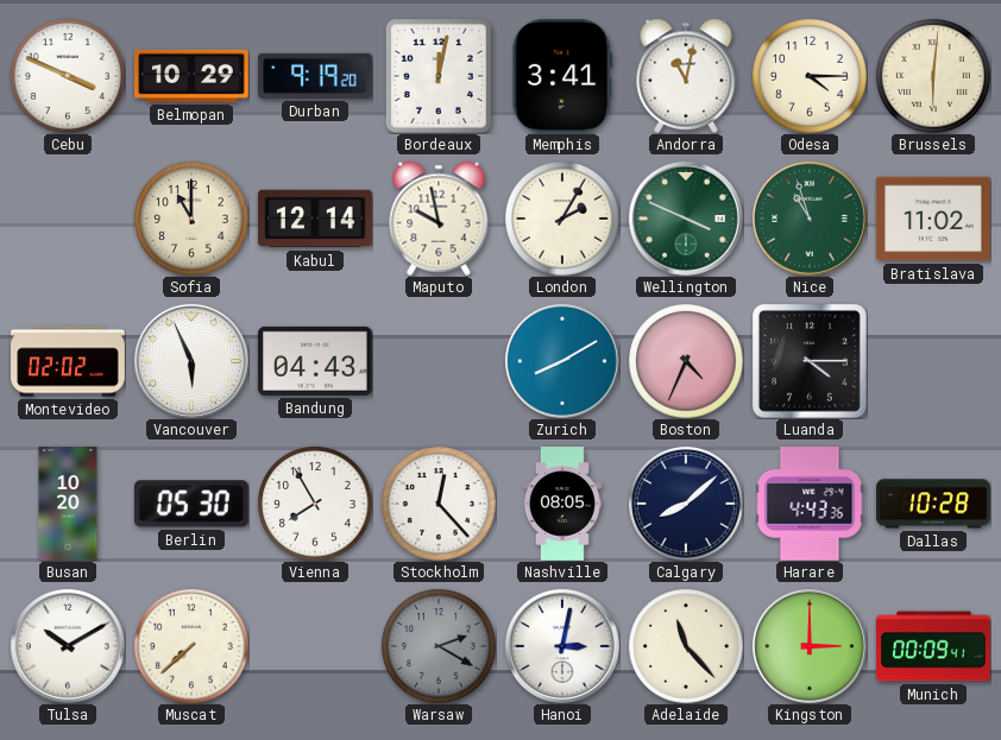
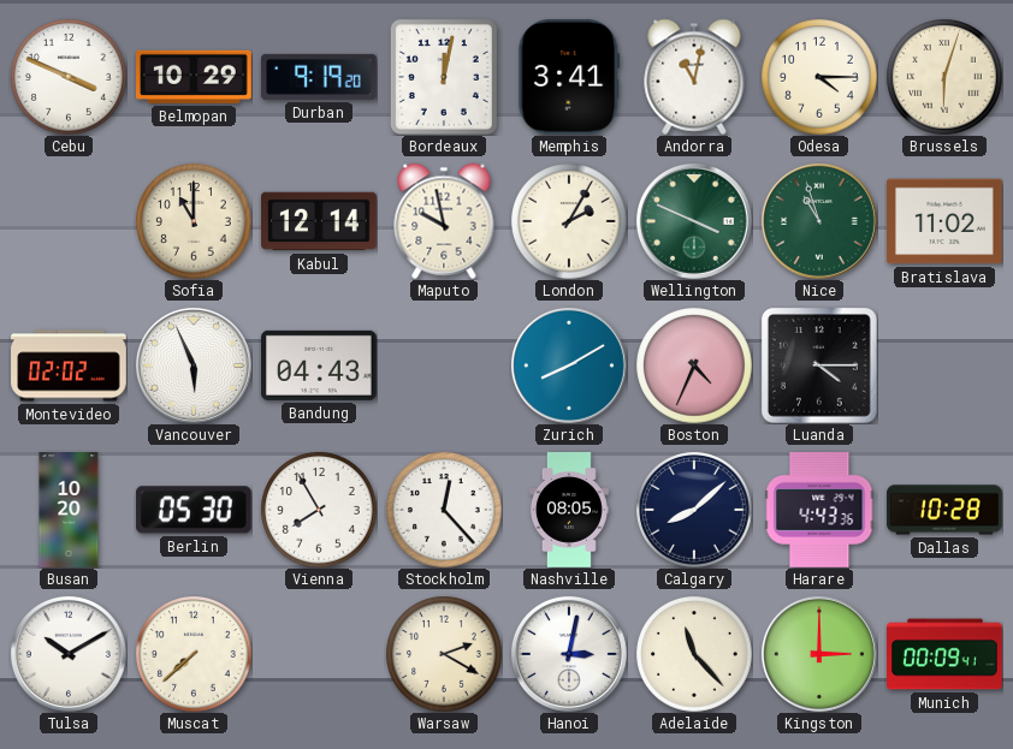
Brussels: 6:01 -> 6:03
Warsaw dial: grey -> cream
